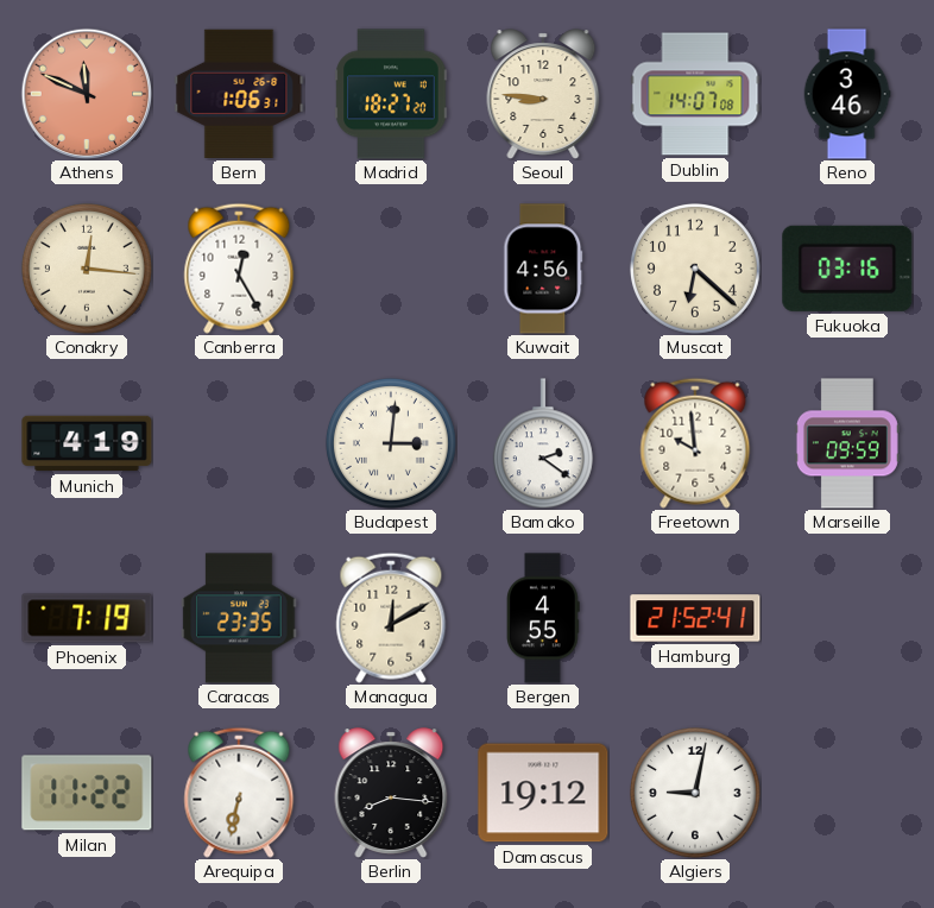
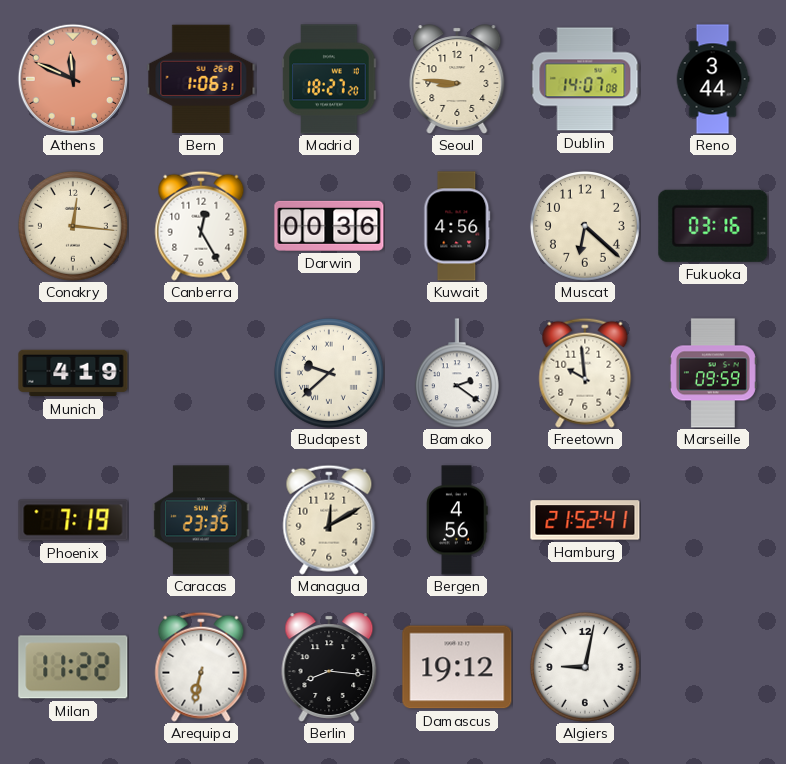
Reno: 3:46 -> 3:44
Darwin: none -> 00:36
Budapest: 3:01 -> 9:38
Bergen: 4:55 -> 4:56
